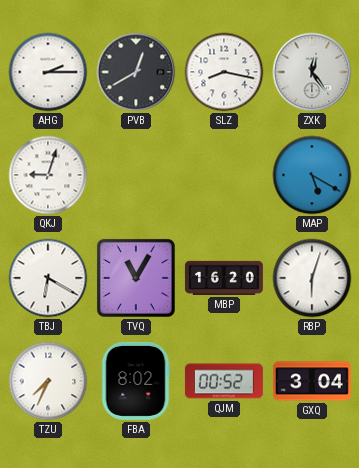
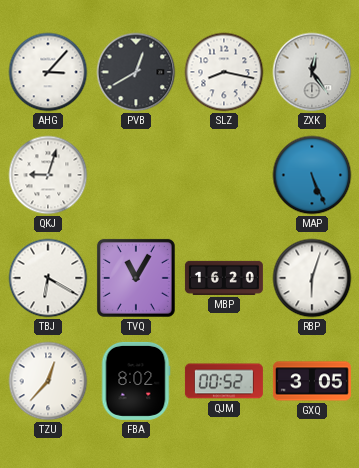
AHG: 2:15 -> 3:07
MAP: 5:20 -> 5:26
TZU: 7:34 -> 12:37
GXQ: 3:04 -> 3:05
